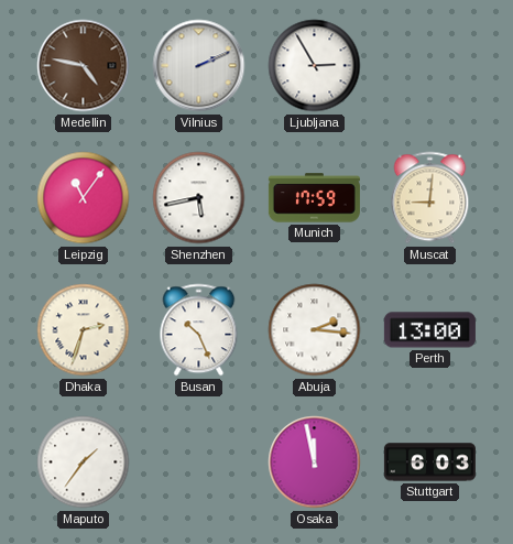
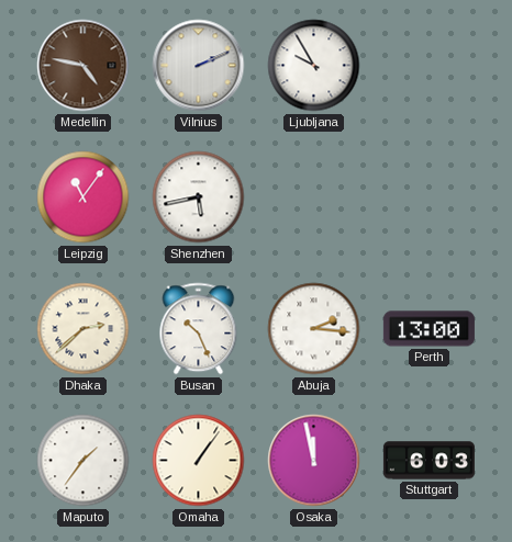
Ljubljana: 2:55 -> 9:55
Munich: 17:59 -> none
Muscat: 9:01 -> none
Dhaka: 2:33 -> 2:38
Omaha: none -> 1:06
